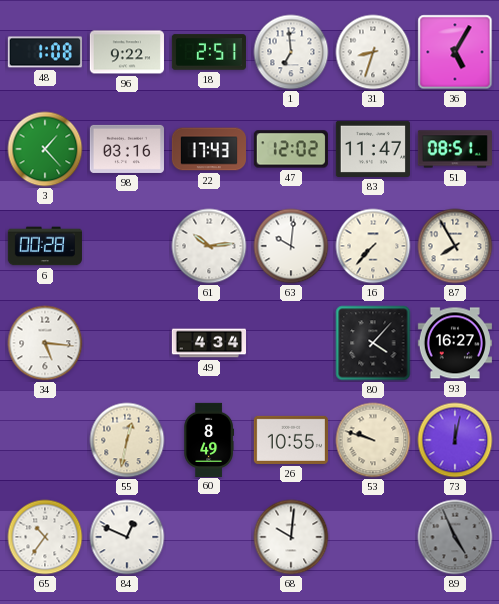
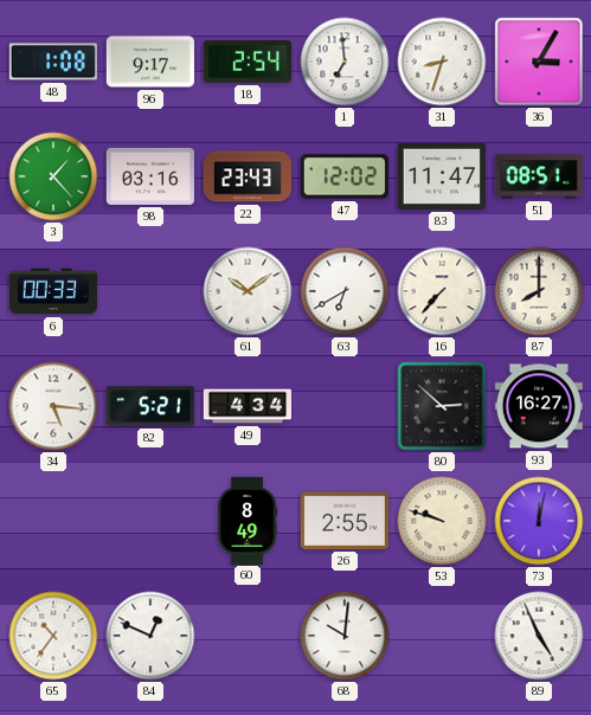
96: 9:22 -> 9:17
18: 2:51 -> 2:54
36: 5:05 -> 3:05
22: 17:43 -> 23:43
6: 00:28 -> 00:33
61: 10:14 -> 10:09
63: 10:01 -> 6:40
87: 7:55 -> 8:00
82: none -> 5:21
80: 4:07 -> 2:52
55: 12:32 -> none
26: 10:55 -> 2:55
89 dial: grey -> white
